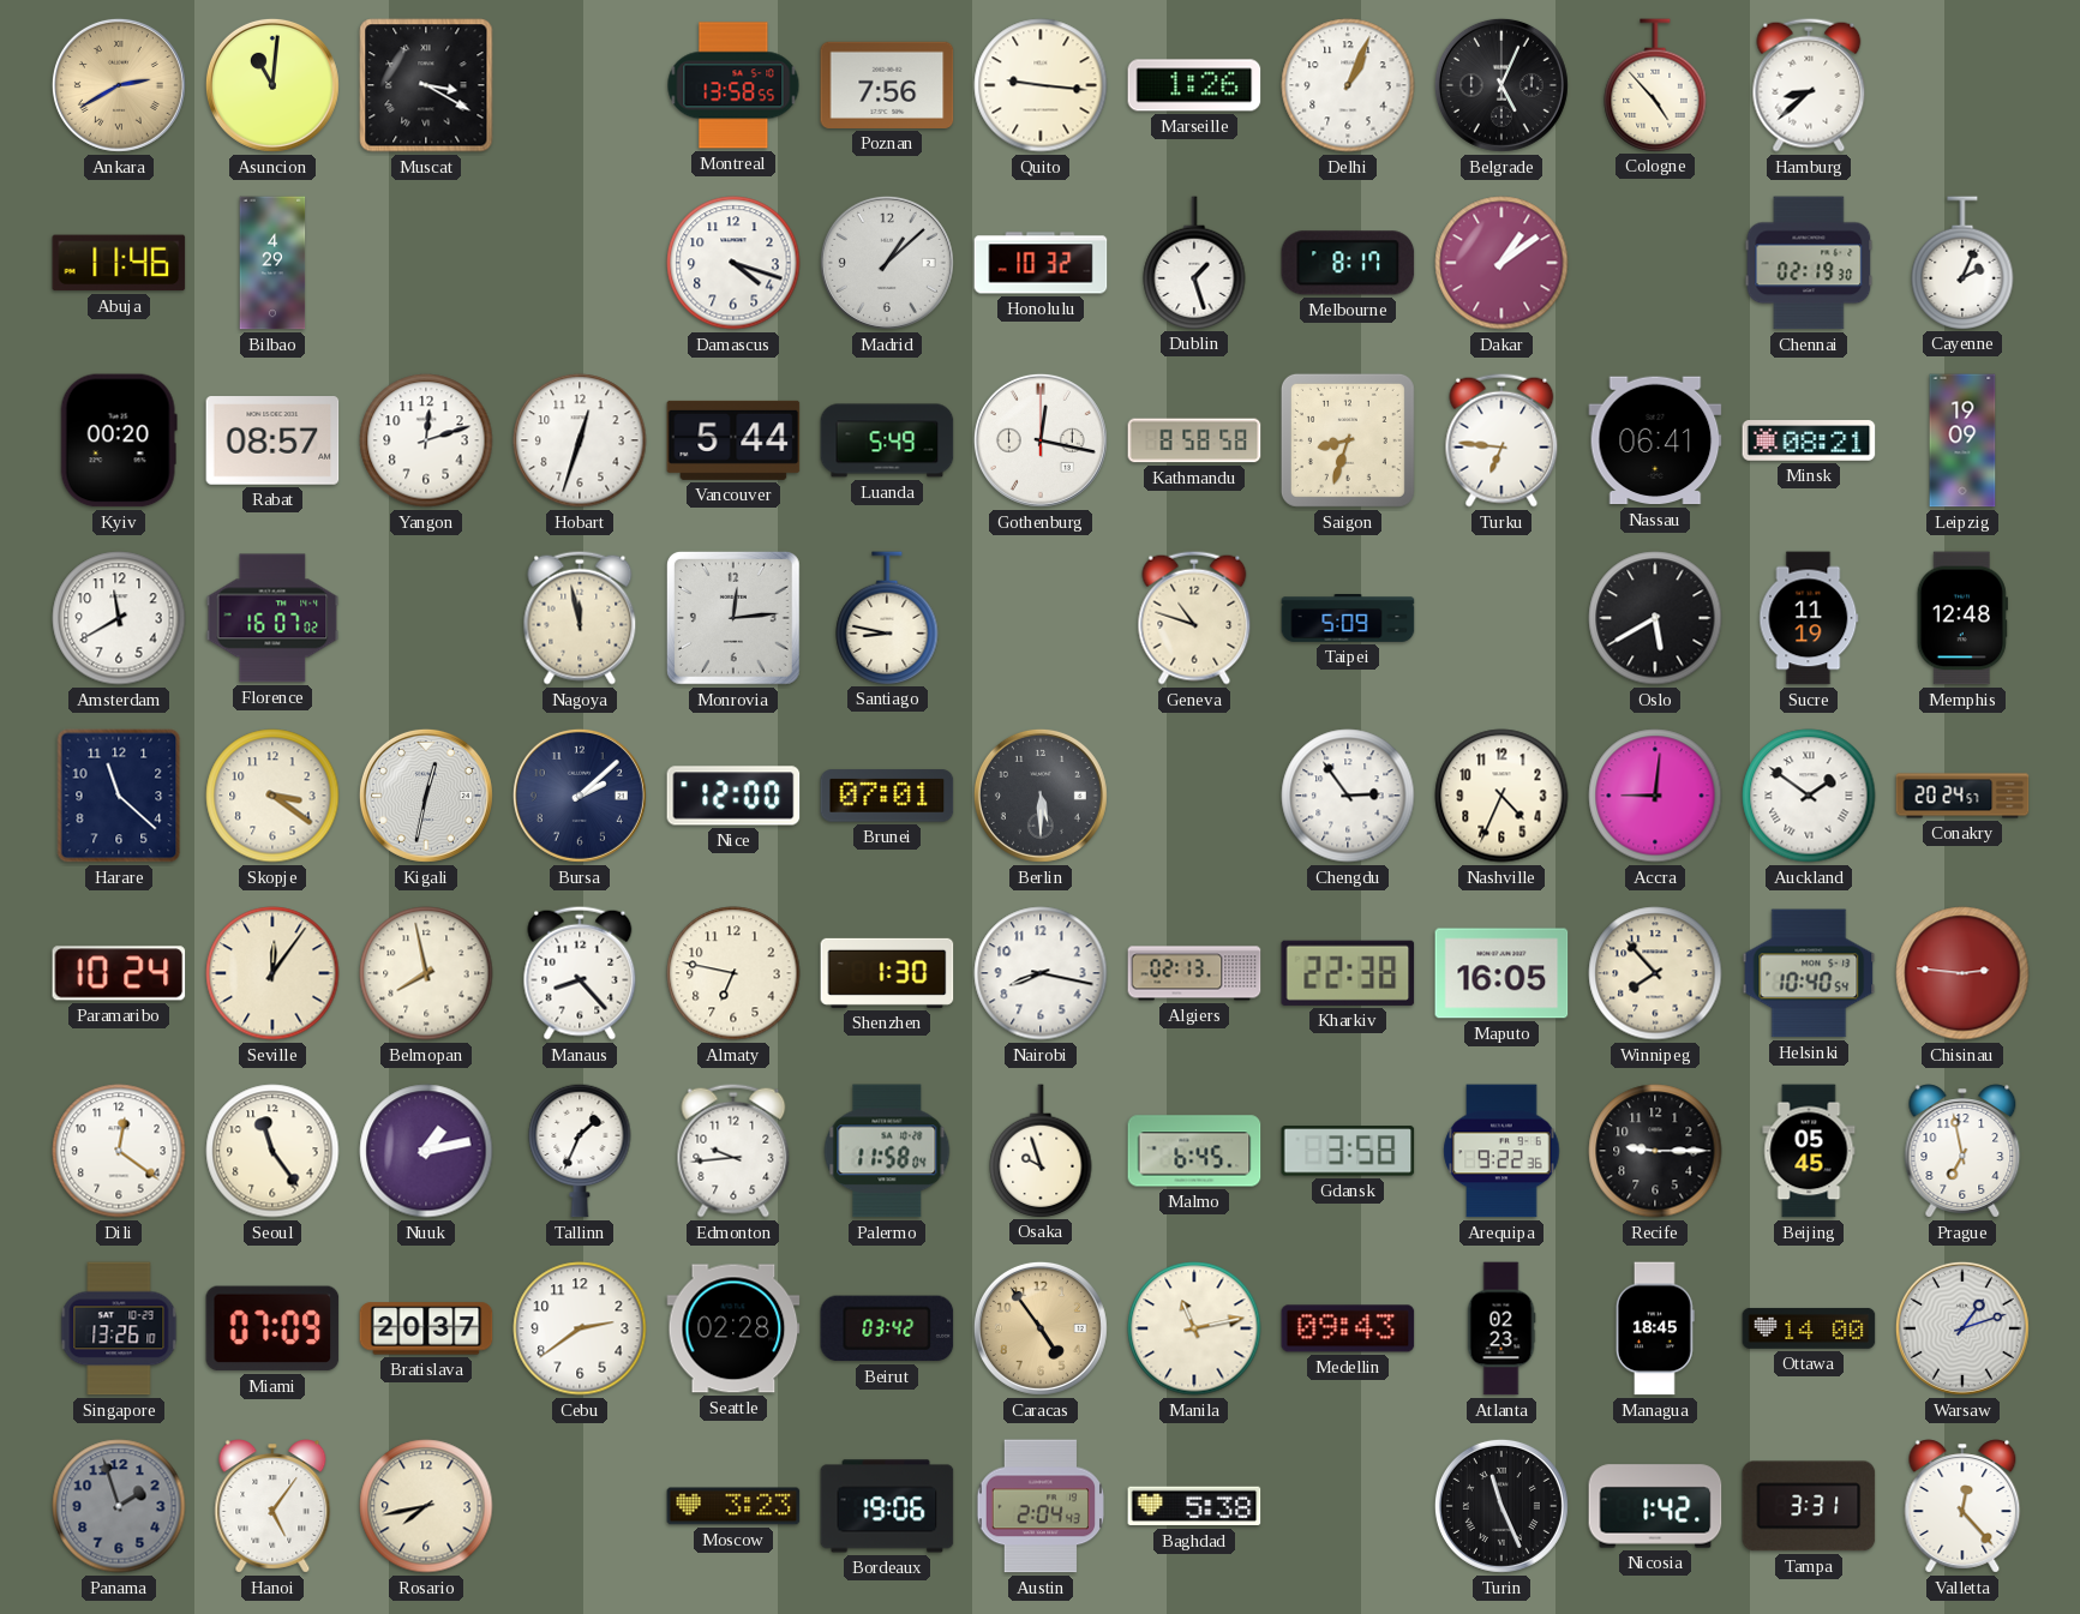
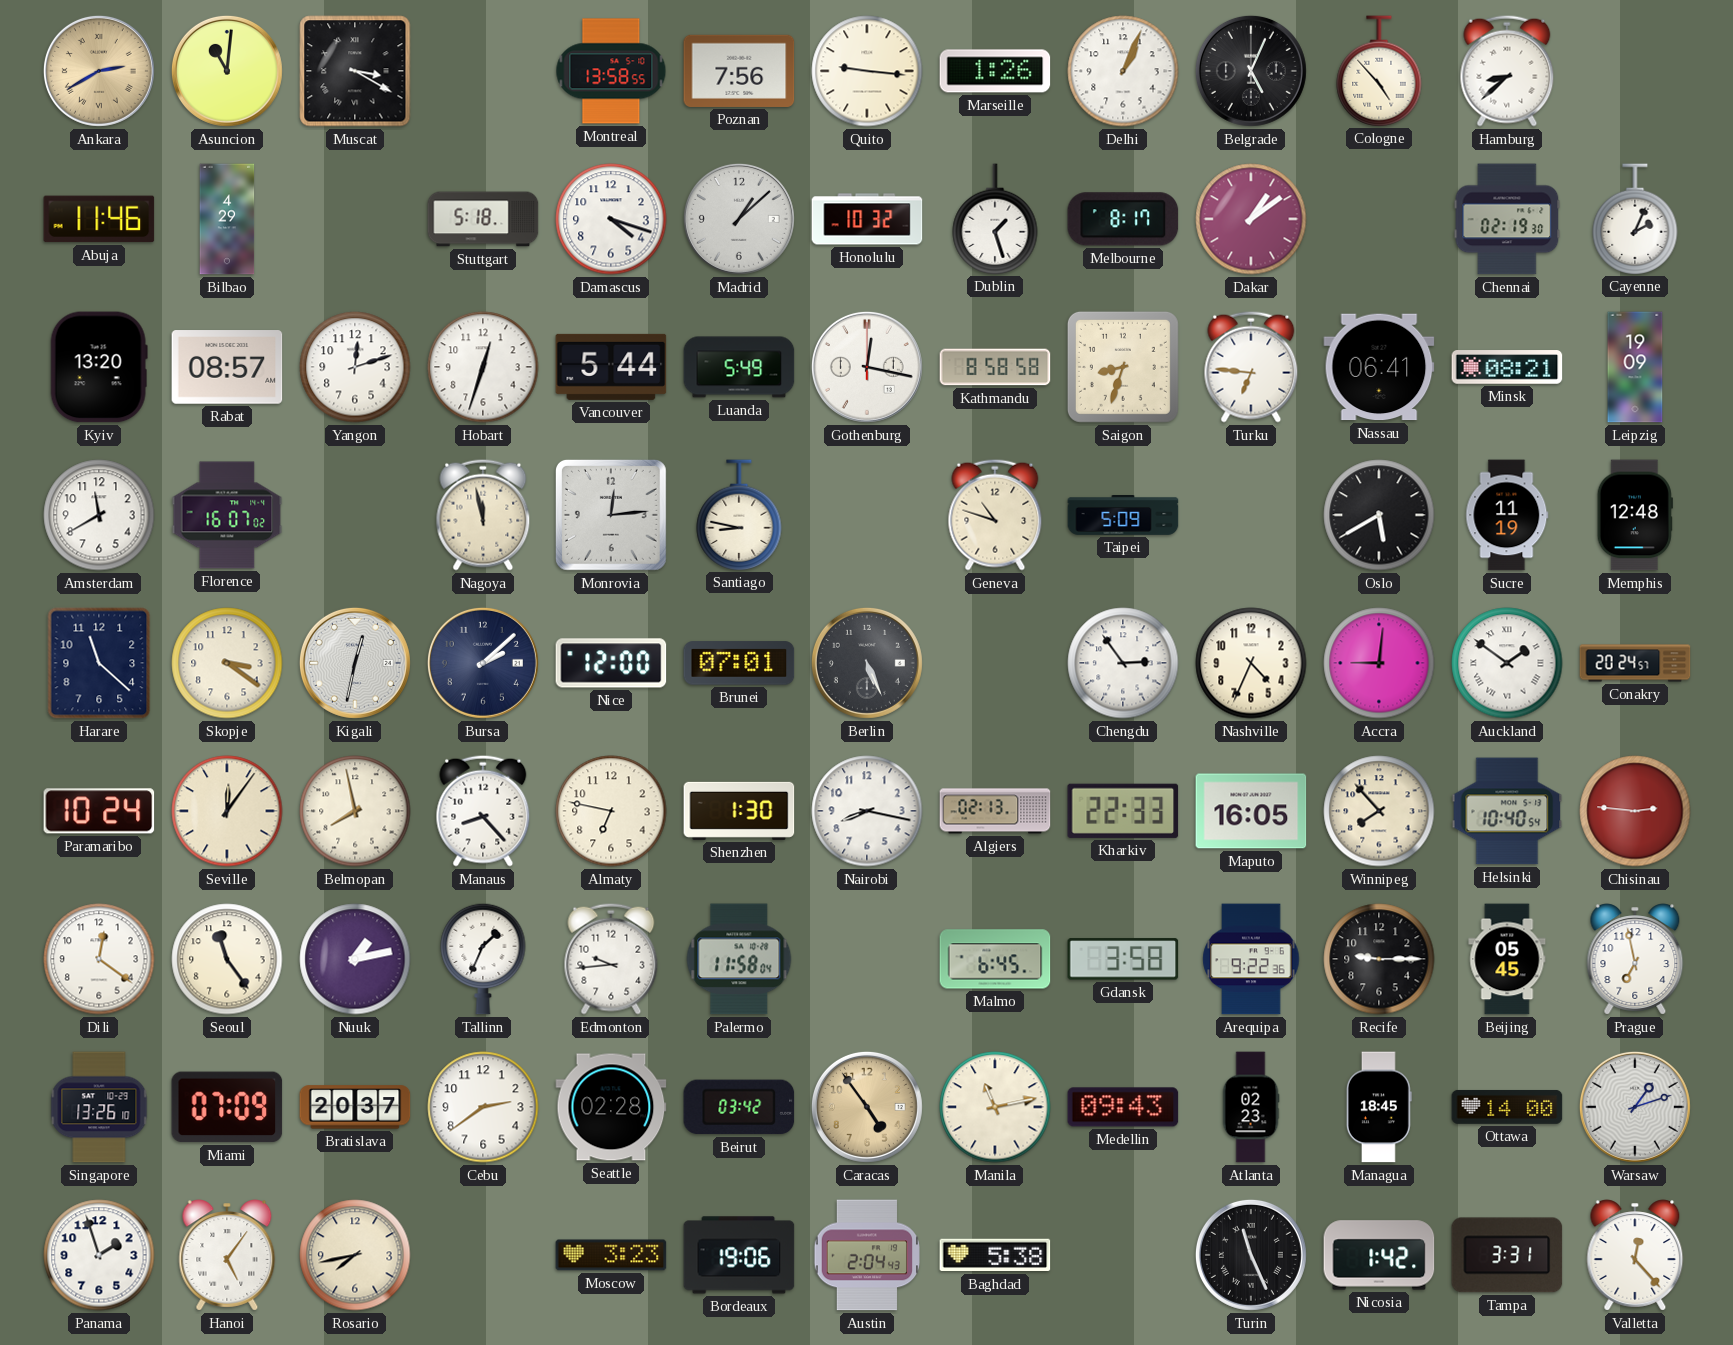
Stuttgart: none -> 5:18
Kyiv: 00:20 -> 13:20
Berlin: 5:30 -> 5:26
Kharkiv: 22:38 -> 22:33
Osaka: 9:57 -> none
Panama dial: grey -> white
